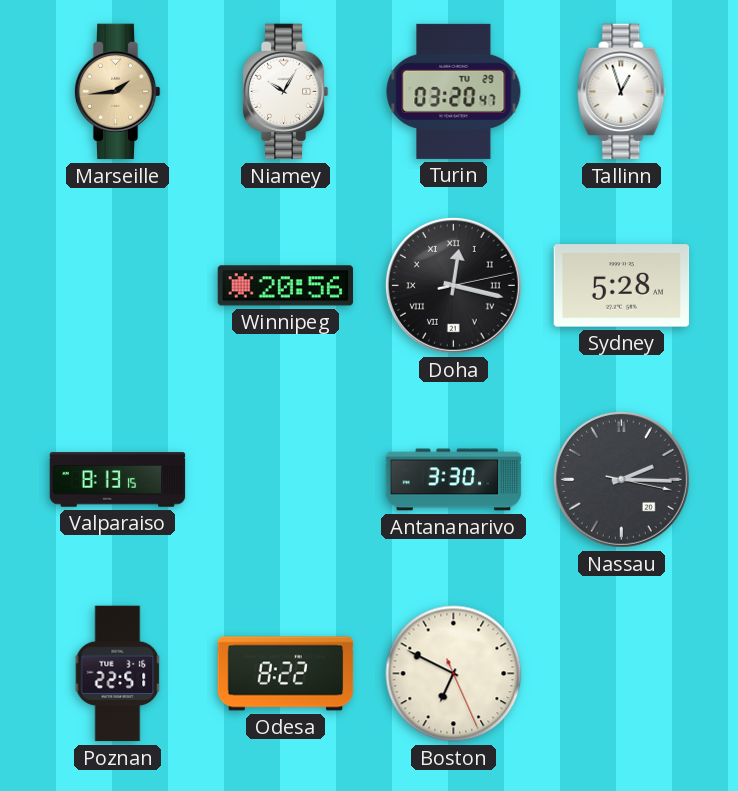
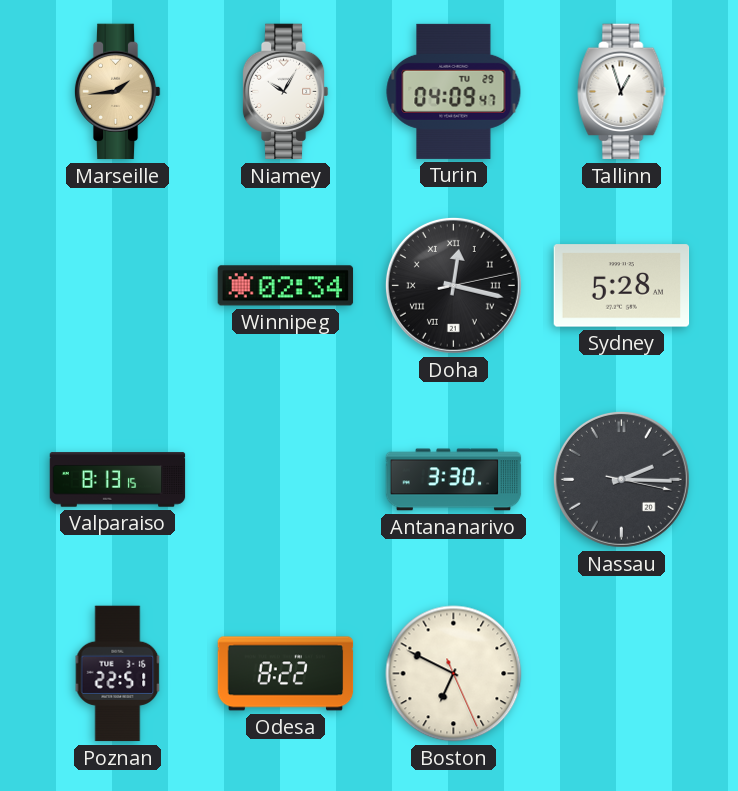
Turin: 03:20 -> 04:09
Winnipeg: 20:56 -> 02:34
